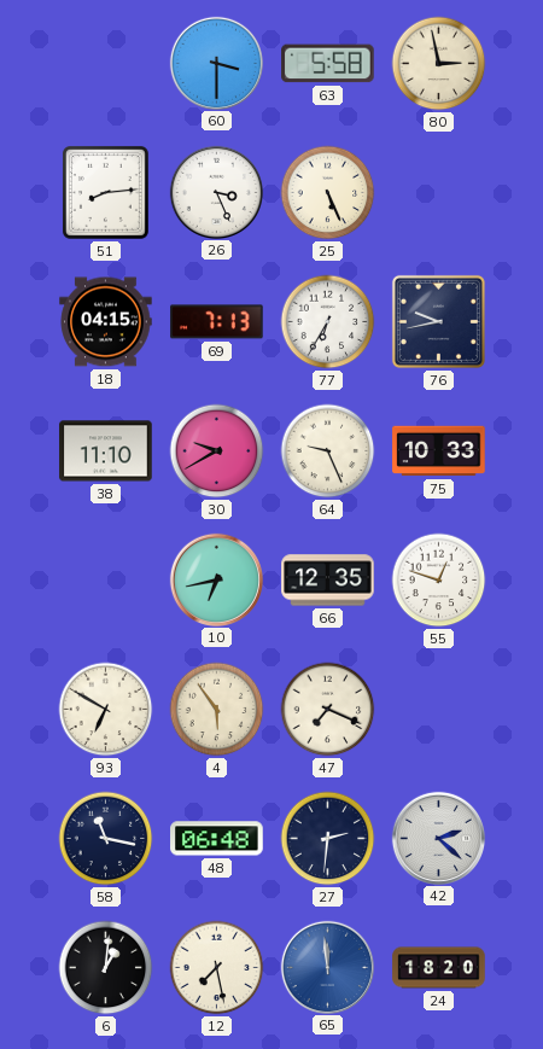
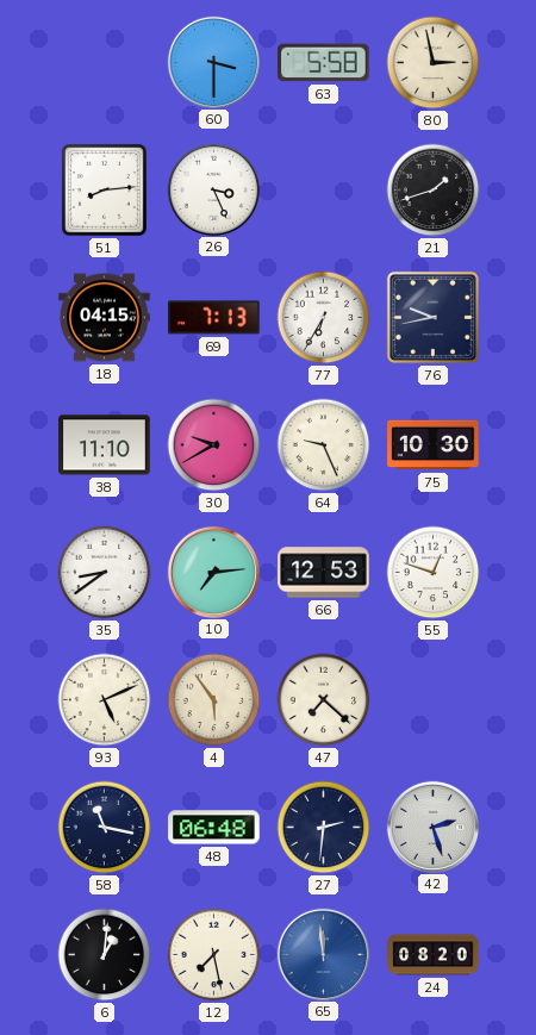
25: 5:26 -> none
21: none -> 1:42
75: 10:33 -> 10:30
35: none -> 8:39
10: 6:43 -> 7:14
66: 12:35 -> 12:53
93: 6:50 -> 5:11
47: 7:19 -> 7:22
42: 2:22 -> 2:27
24: 18:20 -> 08:20
